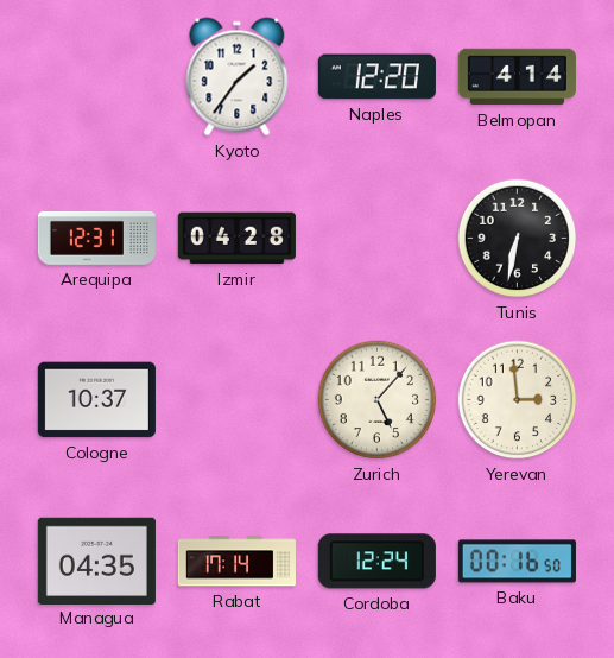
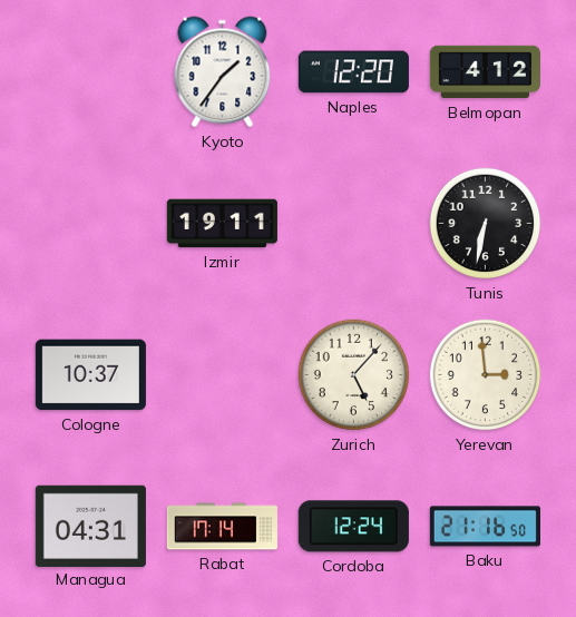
Belmopan: 4:14 -> 4:12
Arequipa: 12:31 -> none
Izmir: 04:28 -> 19:11
Managua: 04:35 -> 04:31
Baku: 00:16 -> 21:16
